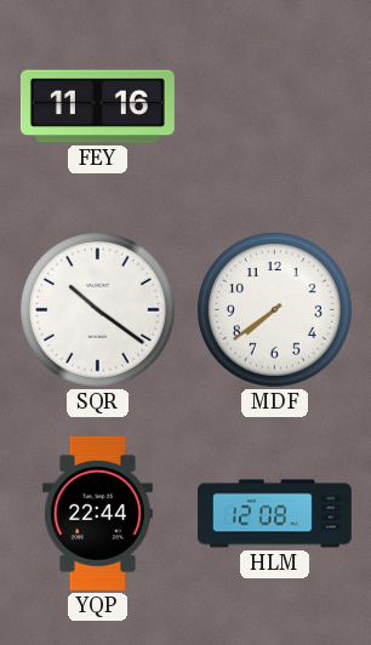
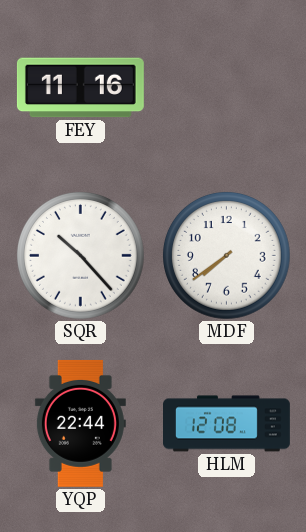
SQR: 10:21 -> 10:23
